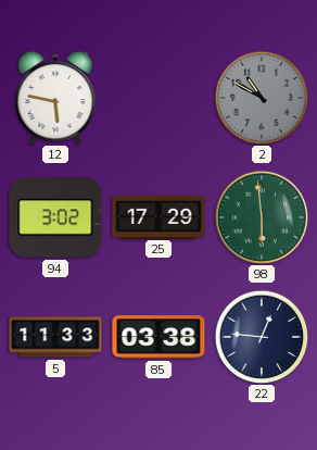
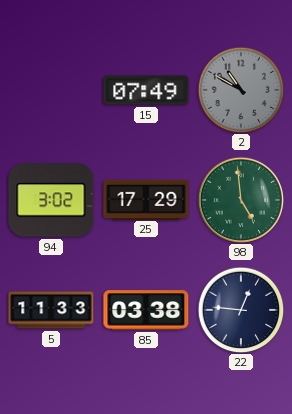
12: 5:47 -> none
15: none -> 07:49
98: 5:59 -> 4:59
